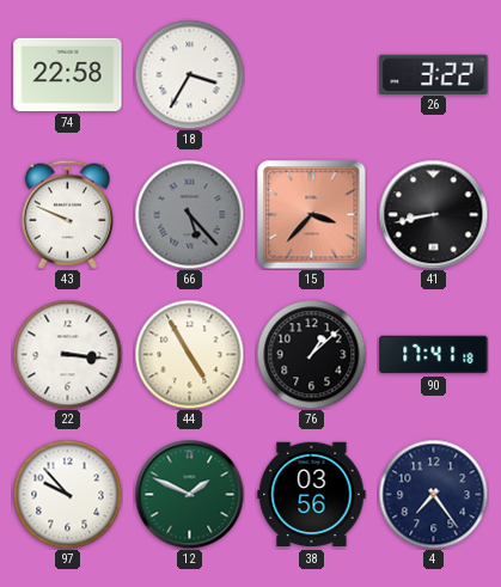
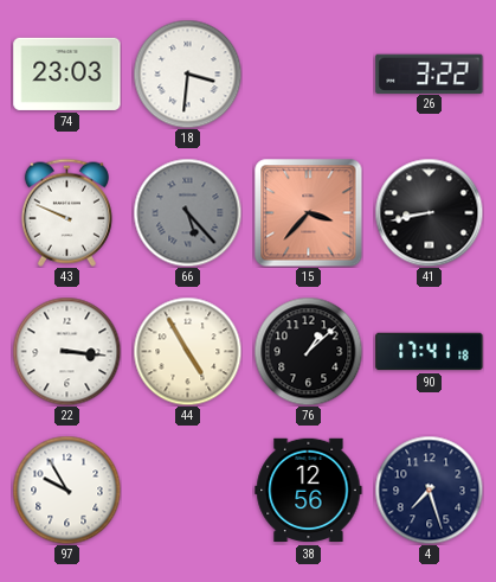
74: 22:58 -> 23:03
18: 3:35 -> 3:31
97: 9:53 -> 9:55
12: 1:49 -> none
38: 03:56 -> 12:56
4: 7:24 -> 7:27
